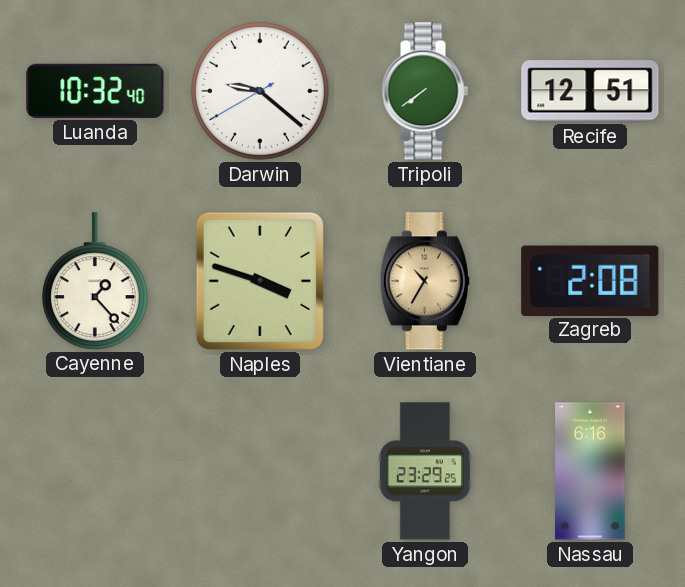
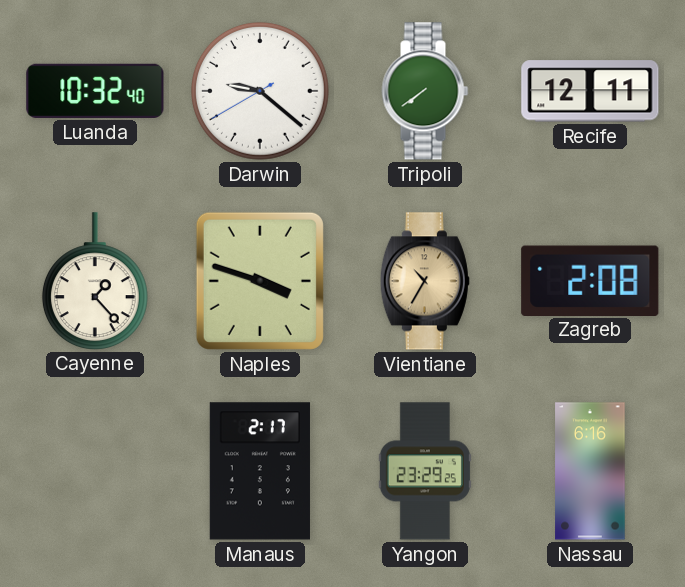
Recife: 12:51 -> 12:11
Manaus: none -> 2:17
